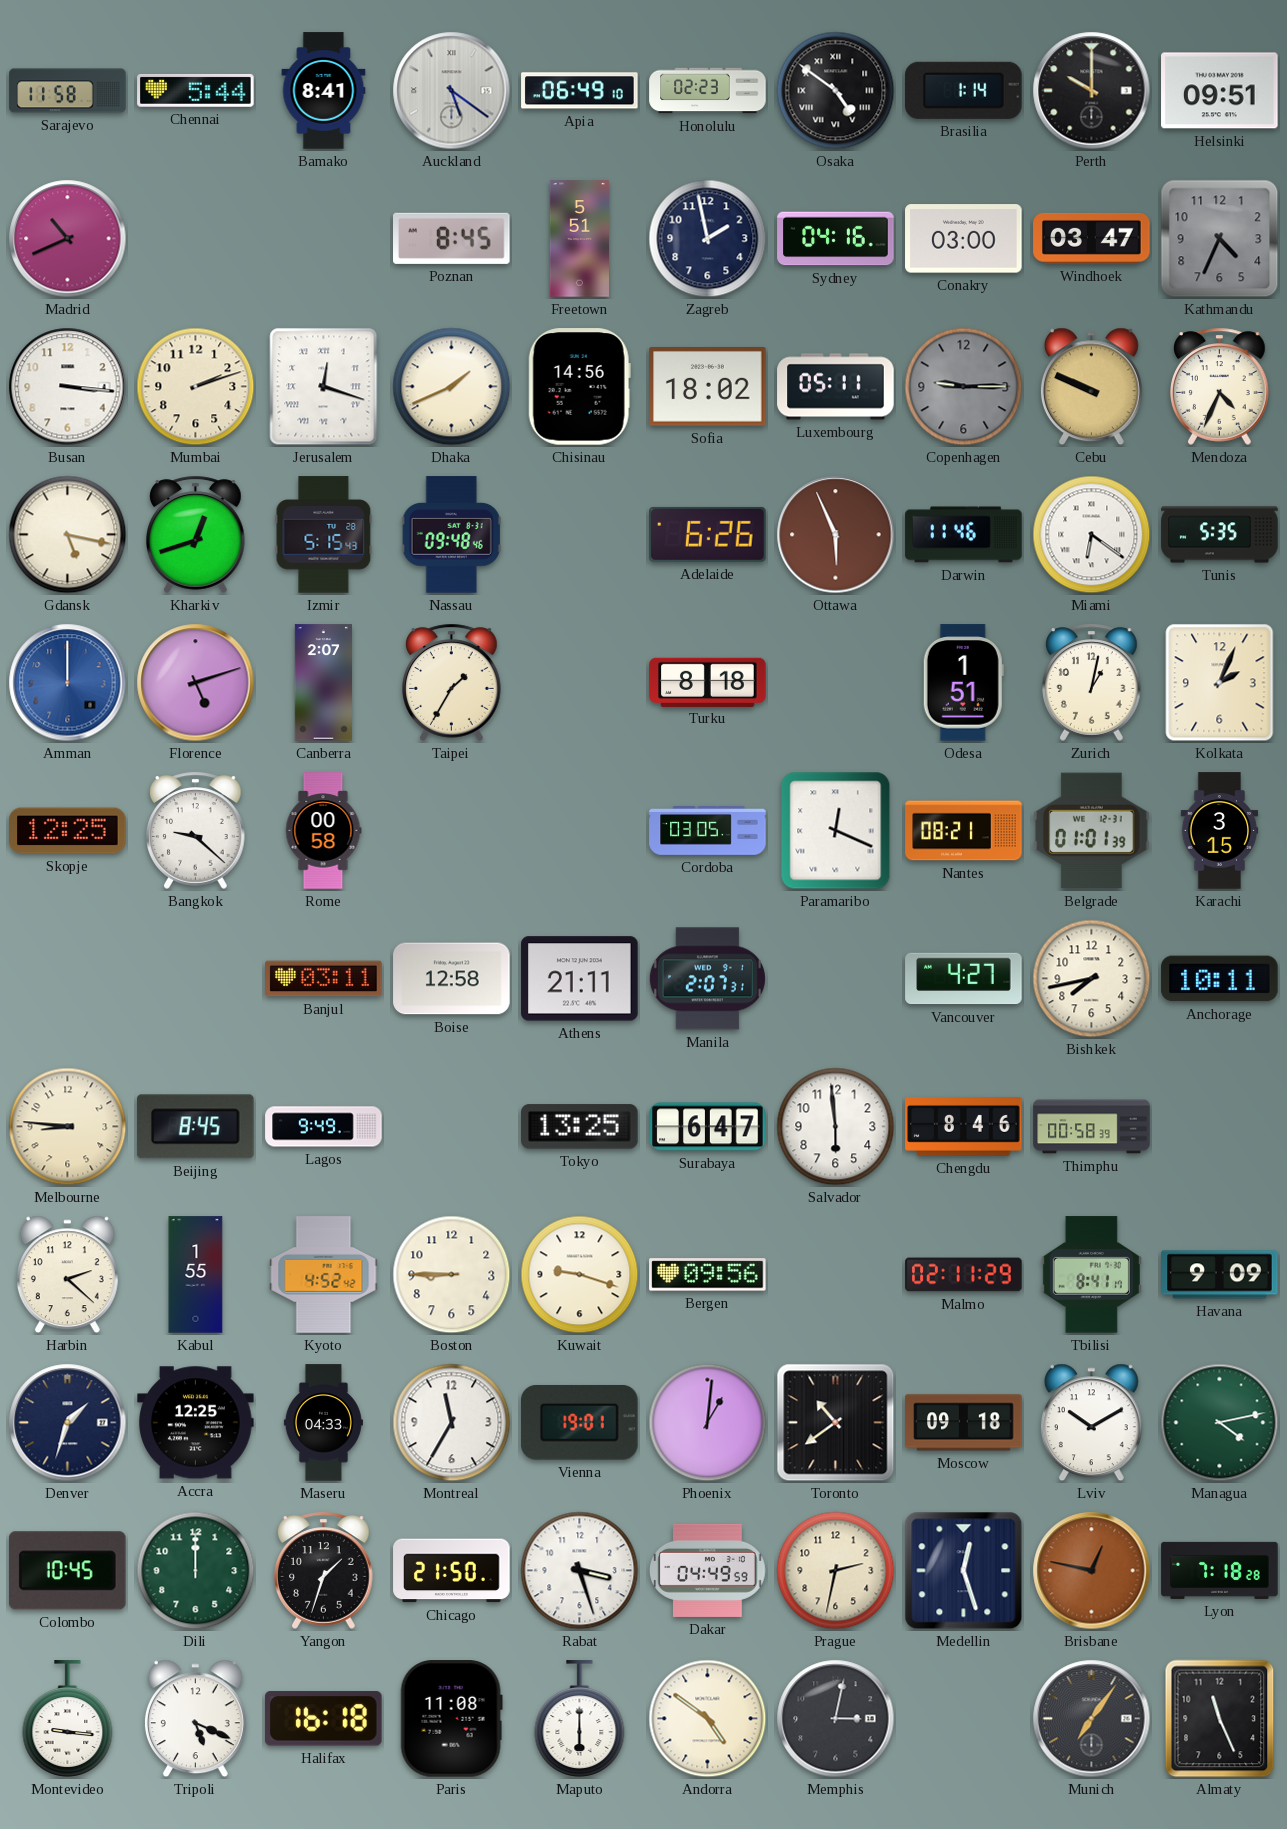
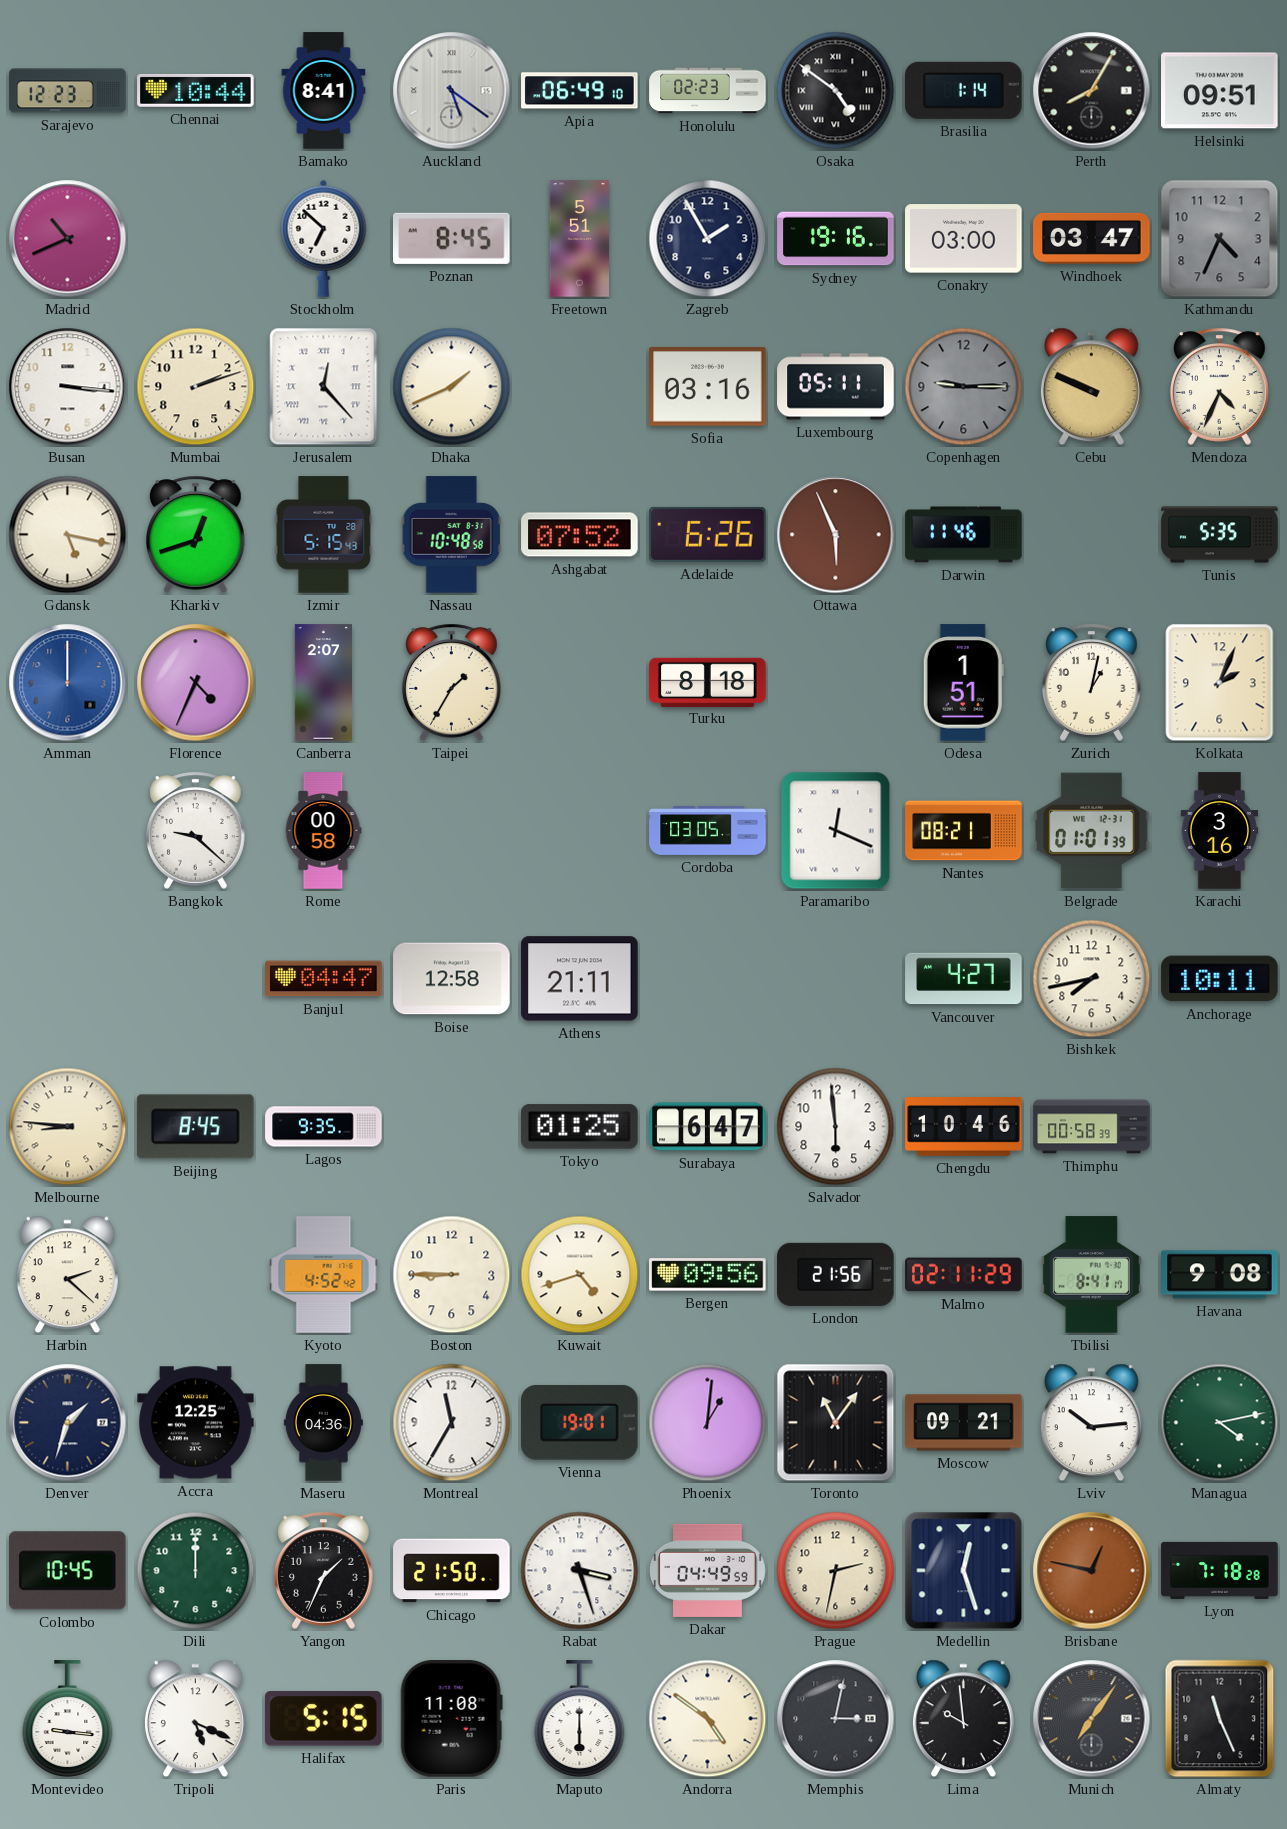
Sarajevo: 11:58 -> 12:23
Chennai: 5:44 -> 10:44
Perth: 10:00 -> 8:05
Stockholm: none -> 6:52
Zagreb: 1:58 -> 1:55
Sydney: 04:16 -> 19:16
Jerusalem: 12:18 -> 12:23
Chisinau: 14:56 -> none
Sofia: 18:02 -> 03:16
Nassau: 09:48 -> 10:48
Ashgabat: none -> 07:52
Miami: 6:21 -> none
Florence: 5:12 -> 4:34
Skopje: 12:25 -> none
Karachi: 3:15 -> 3:16
Banjul: 03:11 -> 04:47
Manila: 2:07 -> none
Lagos: 9:49 -> 9:35
Tokyo: 13:25 -> 01:25
Chengdu: 8:46 -> 10:46
Kabul: 1:55 -> none
Kuwait: 9:18 -> 4:42
London: none -> 21:56
Havana: 9:09 -> 9:08
Maseru: 04:33 -> 04:36
Toronto: 10:39 -> 11:06
Moscow: 09:18 -> 09:21
Lviv: 10:10 -> 10:14
Yangon: 1:33 -> 1:34
Halifax: 16:18 -> 5:15
Lima: none -> 9:59
